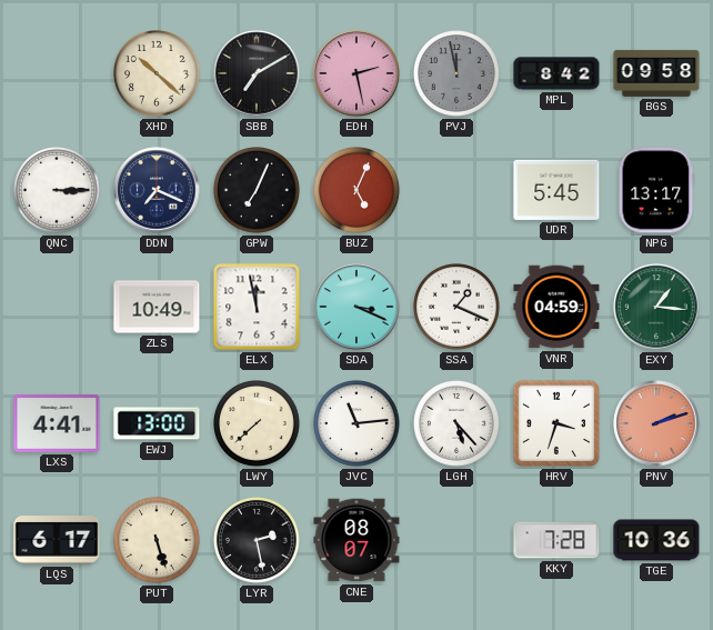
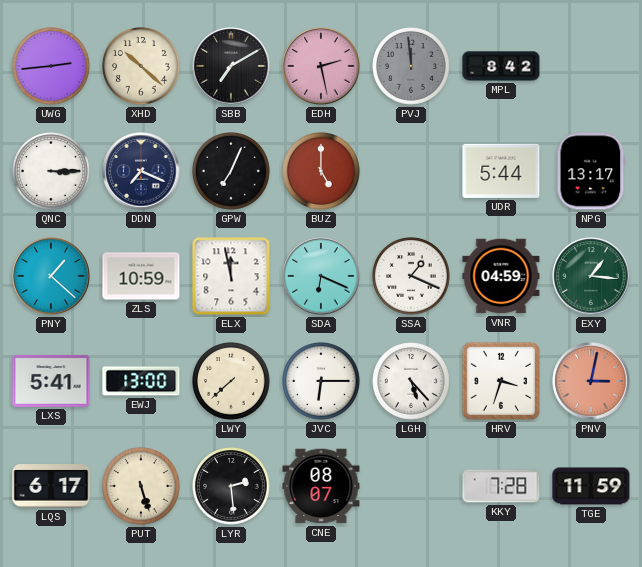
UWG: none -> 2:44
PVJ: 11:58 -> 11:59
BGS: 09:58 -> none
BUZ: 5:04 -> 5:00
UDR: 5:45 -> 5:44
PNY: none -> 1:22
ZLS: 10:49 -> 10:59
SDA: 3:19 -> 6:19
LXS: 4:41 -> 5:41
JVC: 11:14 -> 6:15
PNV: 2:12 -> 3:02
LYR: 2:28 -> 2:29
TGE: 10:36 -> 11:59
